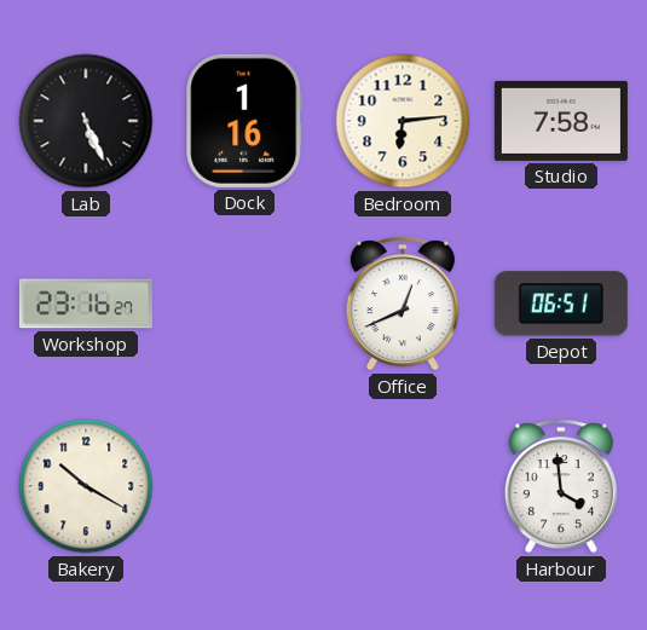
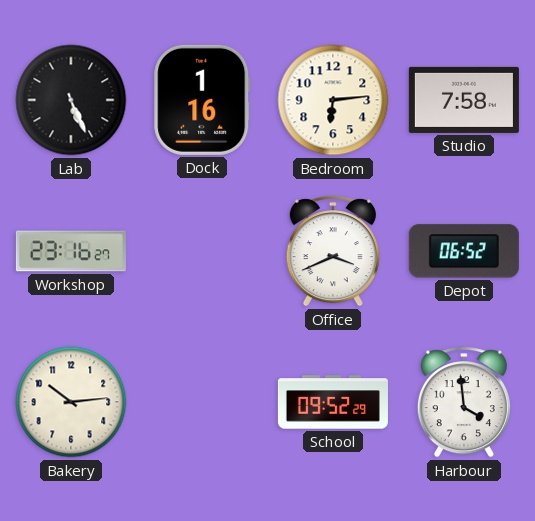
Office: 12:41 -> 3:41
Depot: 06:51 -> 06:52
Bakery: 10:20 -> 10:14
School: none -> 09:52
